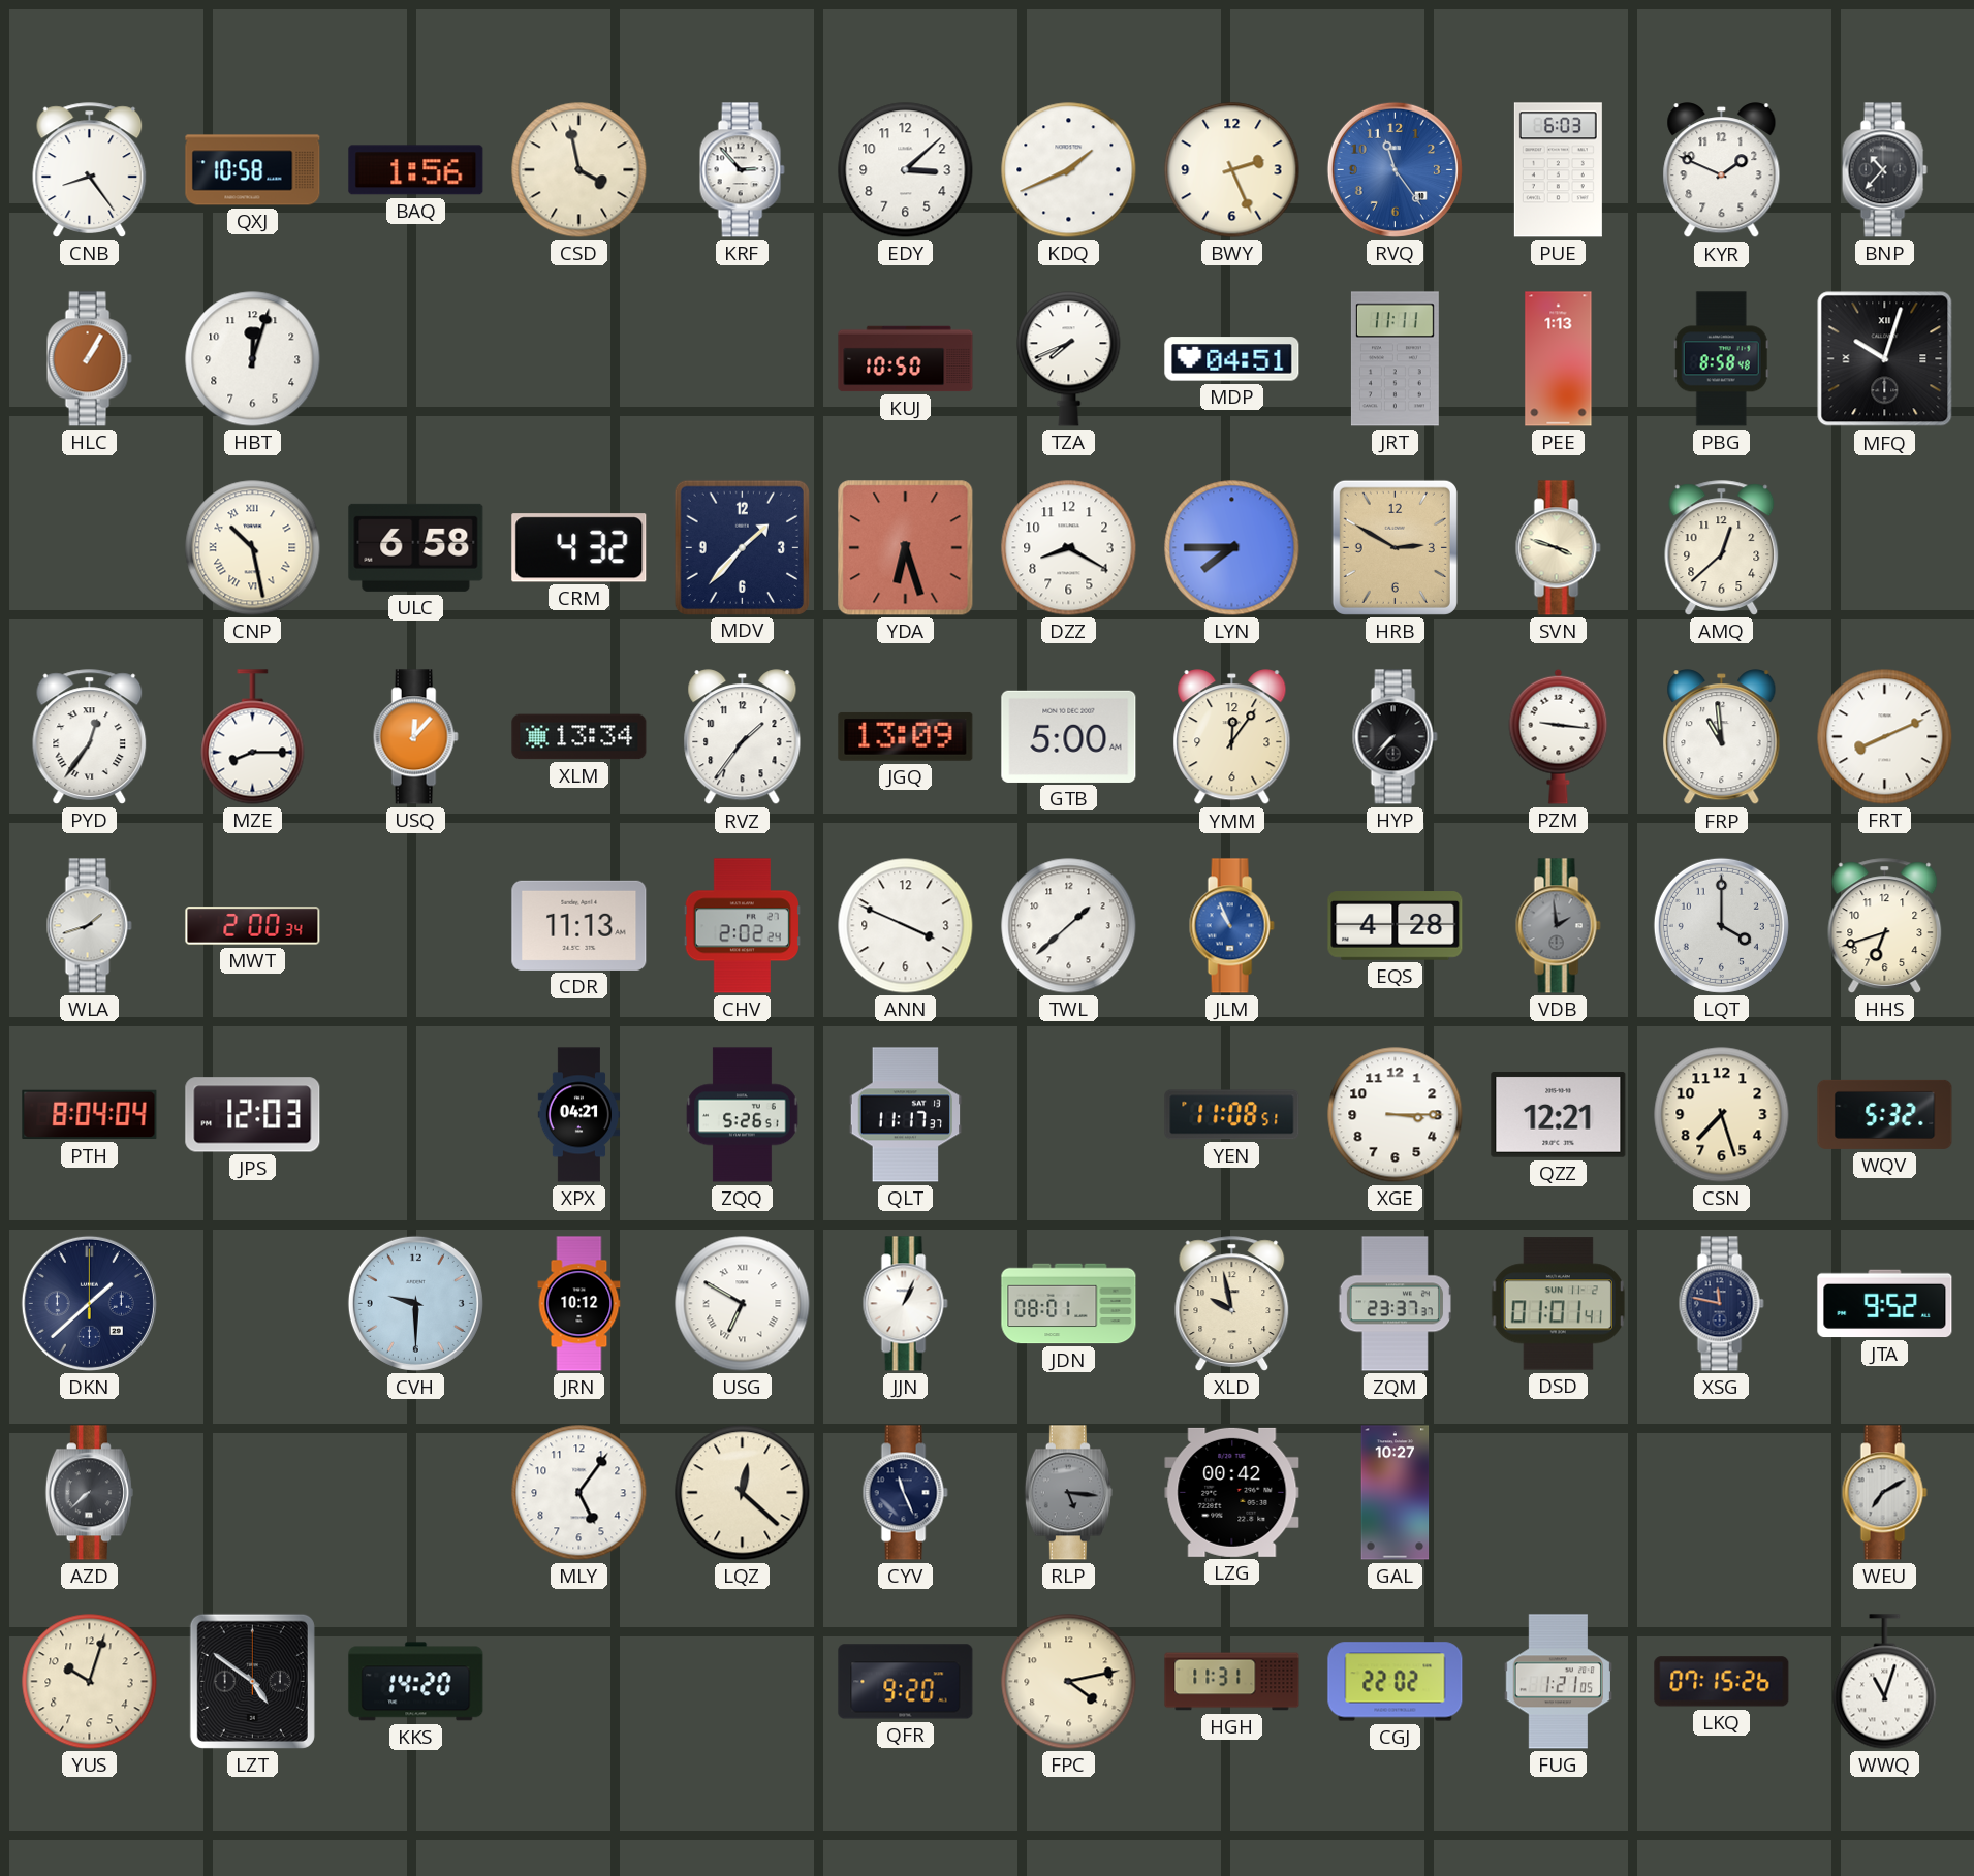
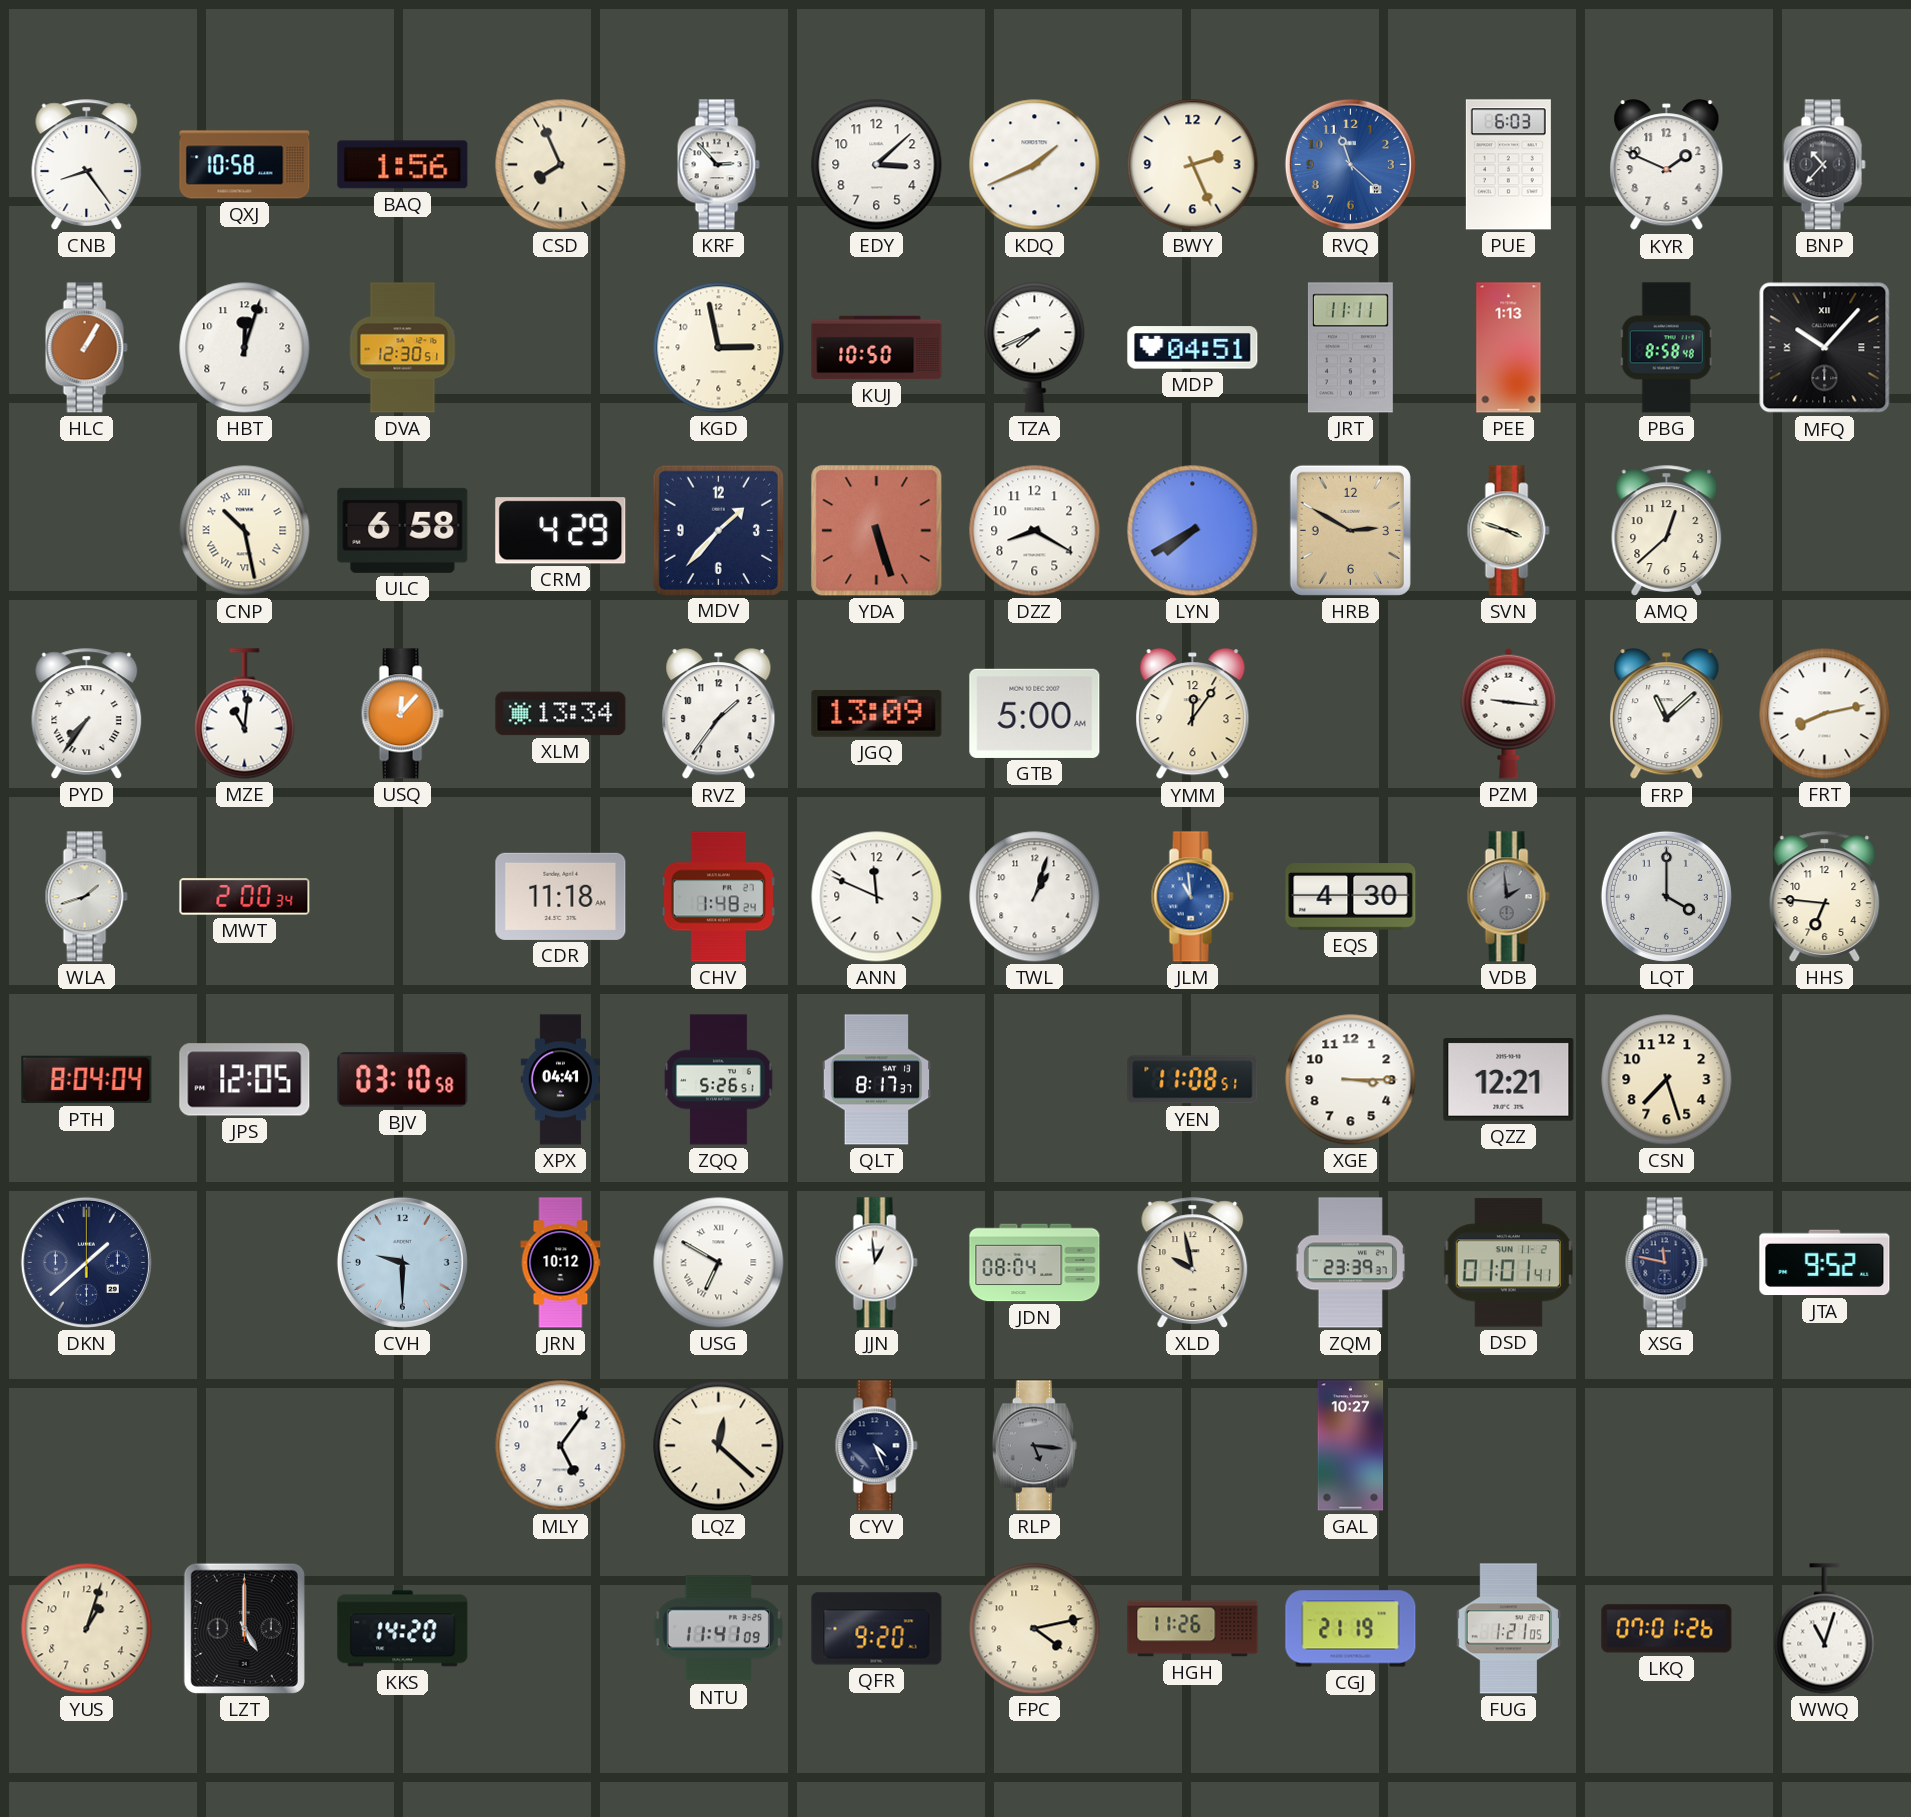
CSD: 3:58 -> 7:56
RVQ: 11:24 -> 11:22
DVA: none -> 12:30
KGD: none -> 2:58
MFQ: 10:03 -> 10:07
CRM: 4:32 -> 4:29
YDA: 6:27 -> 5:27
LYN: 7:45 -> 7:40
PYD: 12:36 -> 7:36
MZE: 8:15 -> 11:01
HYP: 7:37 -> none
FRP: 10:59 -> 11:08
FRT: 8:11 -> 8:13
CDR: 11:13 -> 11:18
CHV: 2:02 -> 1:48
ANN: 3:49 -> 11:49
TWL: 1:38 -> 1:03
JLM: 10:56 -> 10:59
EQS: 4:28 -> 4:30
HHS: 6:42 -> 6:46
JPS: 12:03 -> 12:05
BJV: none -> 03:10
XPX: 04:21 -> 04:41
QLT: 11:17 -> 8:17
WQV: 5:32 -> none
JJN: 1:04 -> 12:59
JDN: 08:01 -> 08:04
ZQM: 23:37 -> 23:39
AZD: 7:38 -> none
CYV: 11:26 -> 4:26
LZG: 00:42 -> none
WEU: 7:10 -> none
YUS: 10:03 -> 1:03
LZT: 4:51 -> 5:00
NTU: none -> 11:41
HGH: 11:31 -> 11:26
CGJ: 22:02 -> 21:19
LKQ: 07:15 -> 07:01
